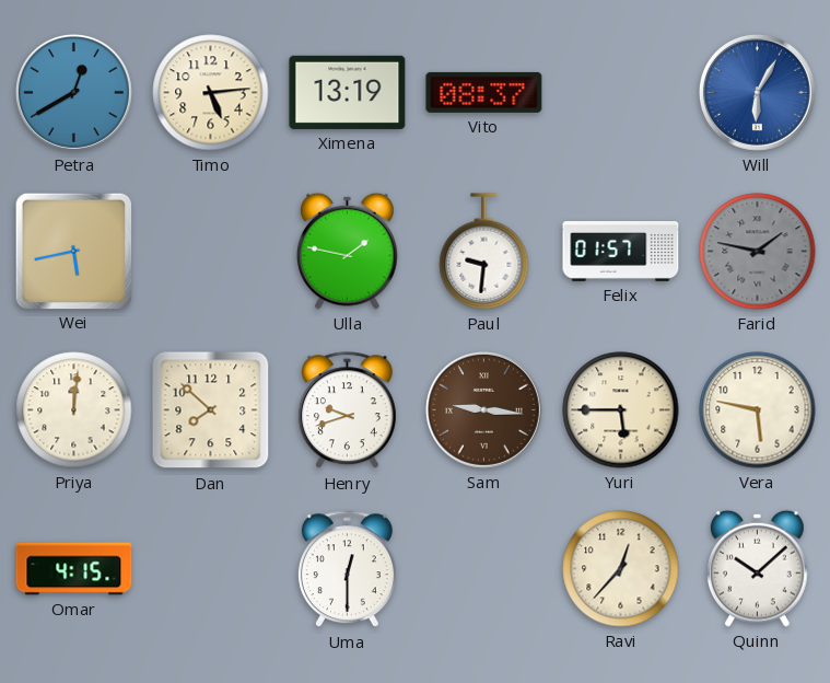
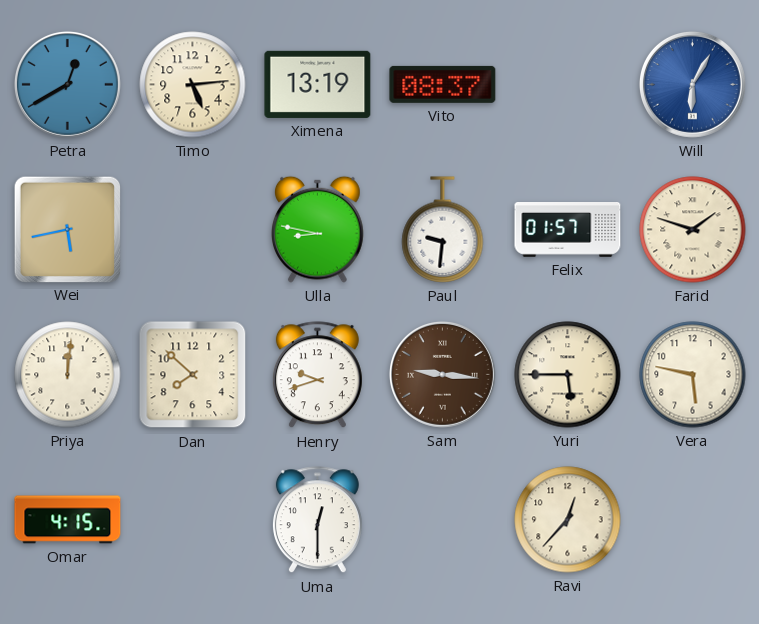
Ulla: 1:47 -> 8:47
Farid: 1:47 -> 1:48
Farid dial: grey -> cream
Quinn: 10:08 -> none
